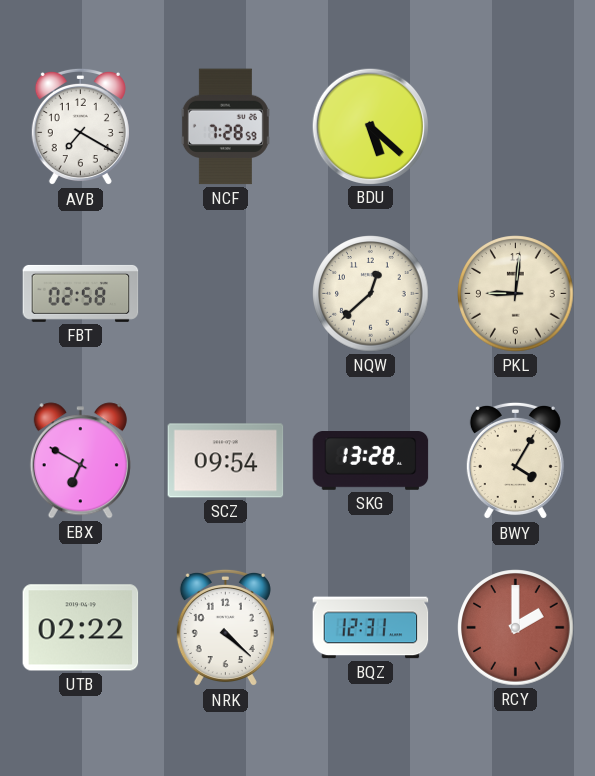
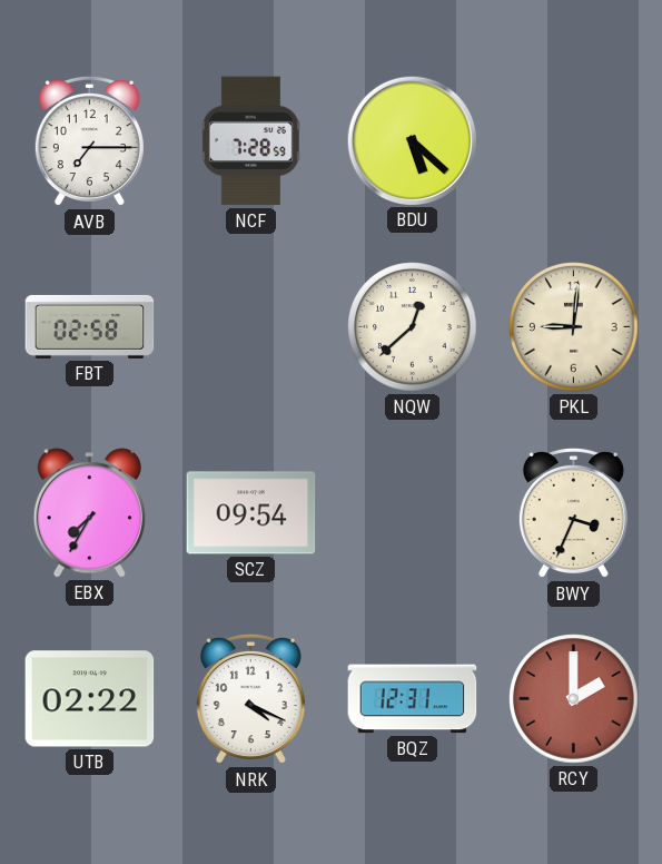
AVB: 7:20 -> 7:15
EBX: 6:50 -> 7:35
SKG: 13:28 -> none
BWY: 4:05 -> 3:34
NRK: 4:22 -> 4:19
